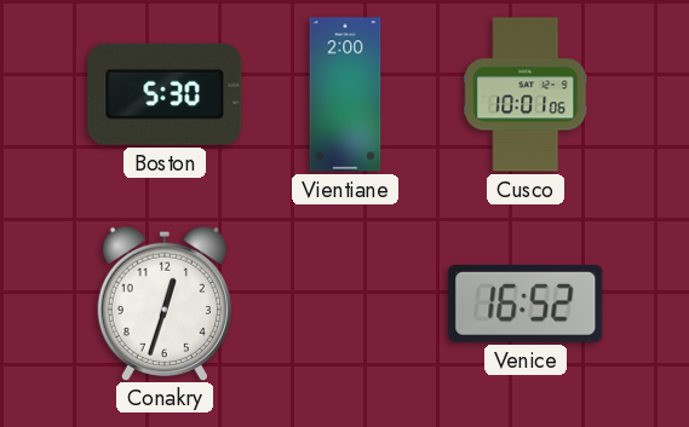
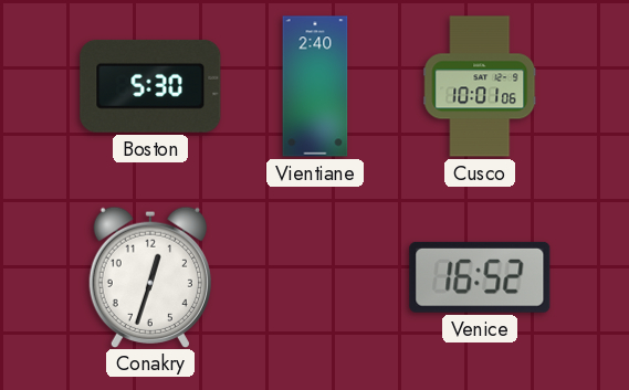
Vientiane: 2:00 -> 2:40
